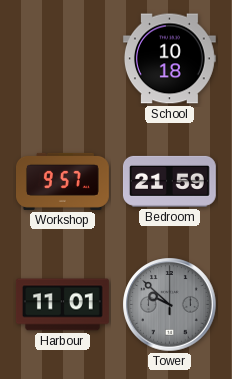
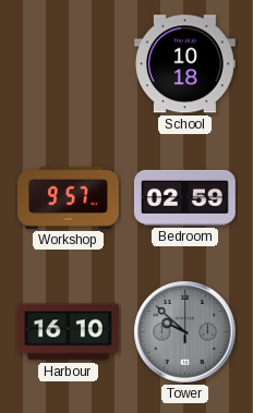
Bedroom: 21:59 -> 02:59
Harbour: 11:01 -> 16:10
